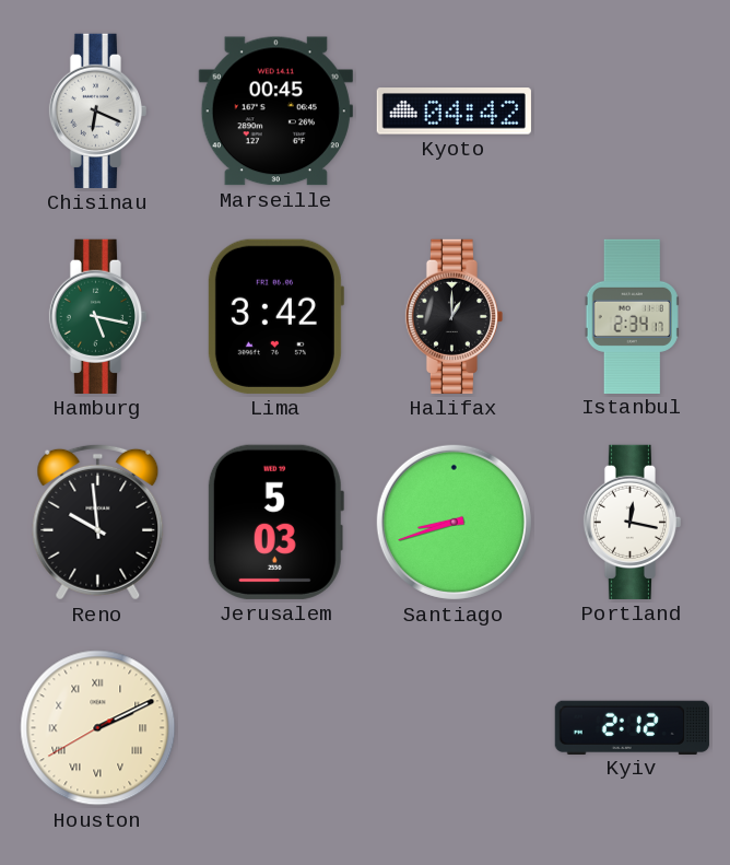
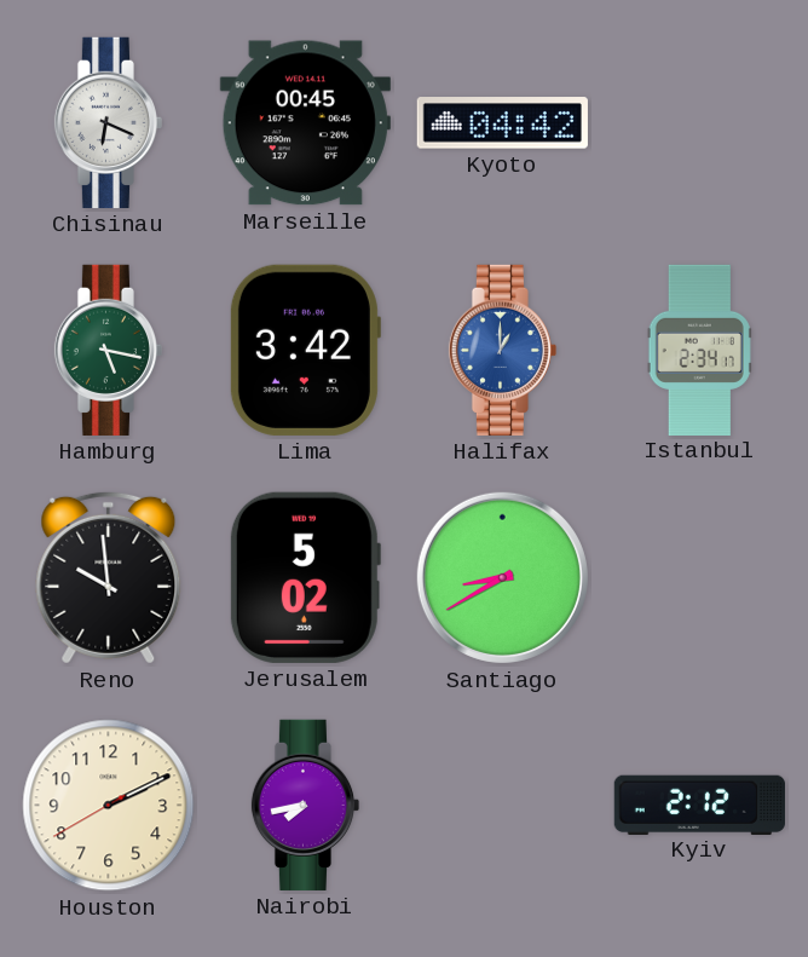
Halifax dial: black -> blue
Jerusalem: 5:03 -> 5:02
Santiago: 8:42 -> 8:40
Portland: 12:17 -> none
Houston numerals: Roman -> Arabic
Nairobi: none -> 7:43
